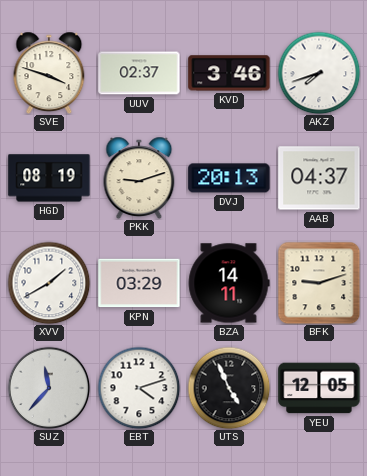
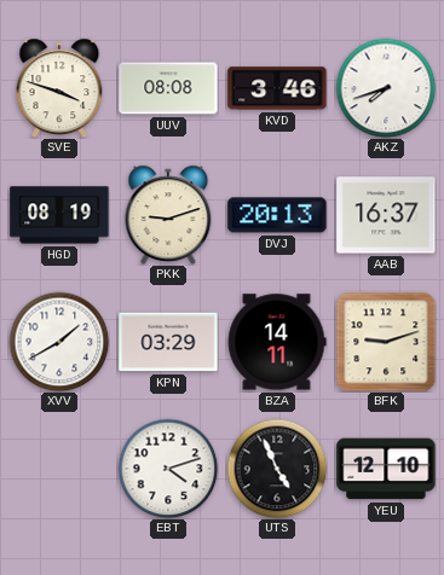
UUV: 02:37 -> 08:08
AAB: 04:37 -> 16:37
SUZ: 11:37 -> none
YEU: 12:05 -> 12:10
